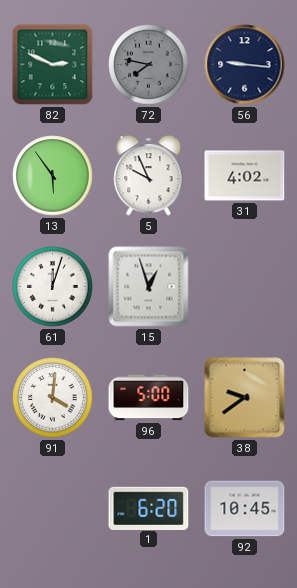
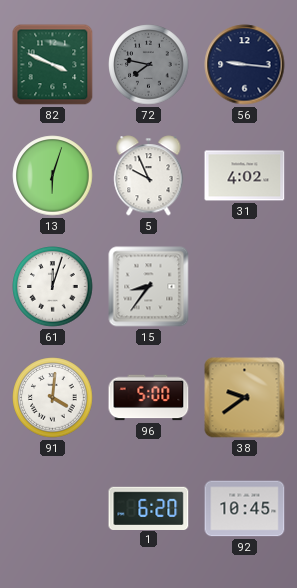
82: 2:49 -> 3:49
13: 5:54 -> 6:03
15: 12:57 -> 8:36
